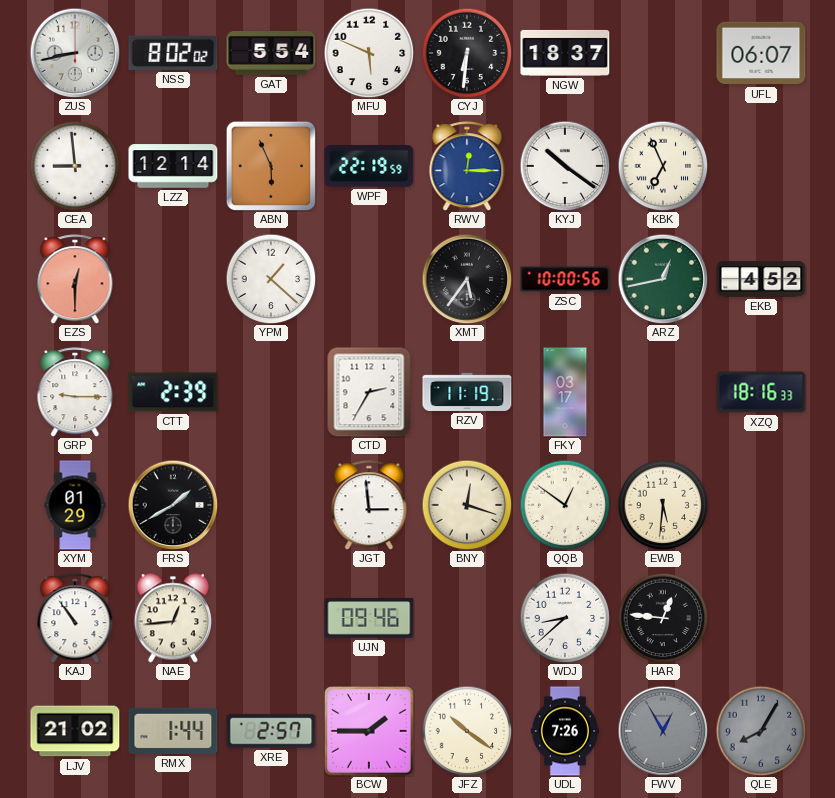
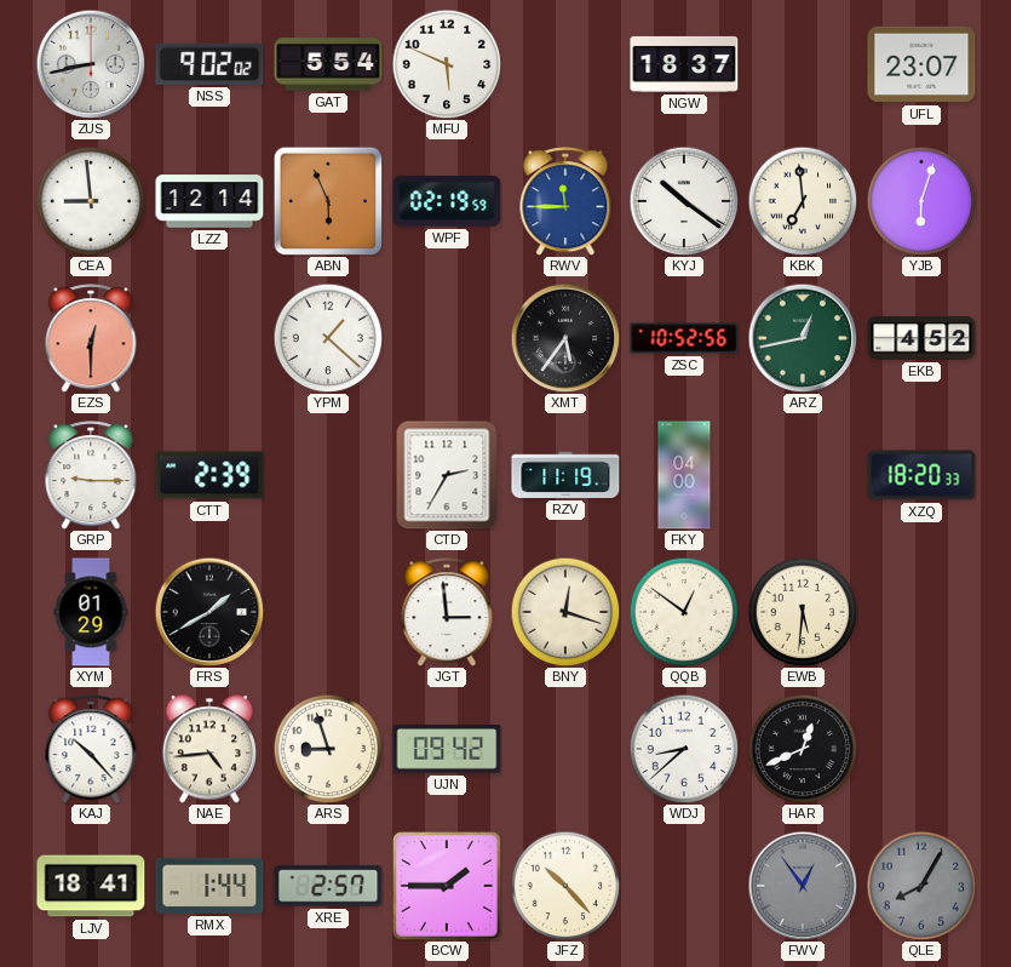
NSS: 8:02 -> 9:02
CYJ: 6:31 -> none
UFL: 06:07 -> 23:07
WPF: 22:19 -> 02:19
RWV: 12:15 -> 11:45
KBK: 6:56 -> 6:59
YJB: none -> 6:03
ZSC: 10:00 -> 10:52
FKY: 03:17 -> 04:00
XZQ: 18:16 -> 18:20
KAJ: 10:54 -> 10:23
NAE: 12:44 -> 4:44
ARS: none -> 8:57
UJN: 09:46 -> 09:42
HAR: 12:46 -> 12:41
LJV: 21:02 -> 18:41
JFZ: 10:21 -> 10:23
UDL: 7:26 -> none
FWV: 12:55 -> 12:54
